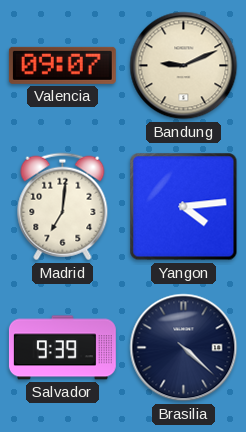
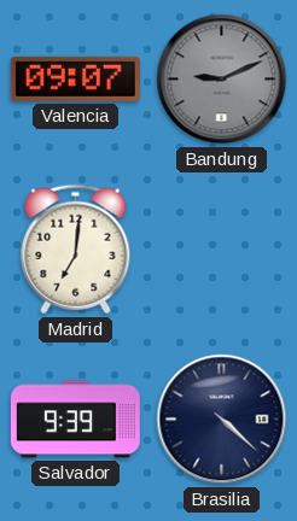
Bandung dial: cream -> grey
Yangon: 4:14 -> none
